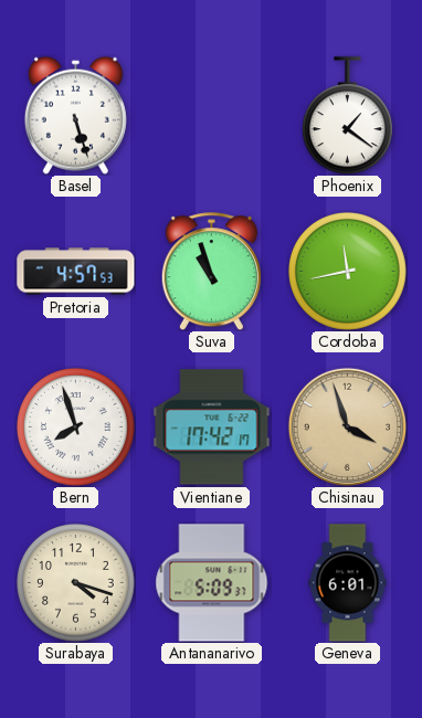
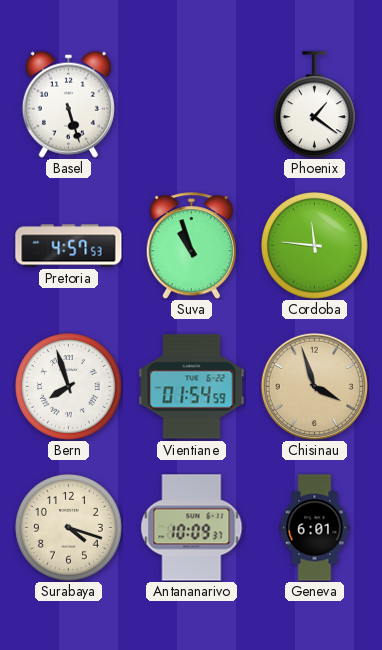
Cordoba: 11:43 -> 11:46
Vientiane: 17:42 -> 01:54
Antananarivo: 5:09 -> 10:09
